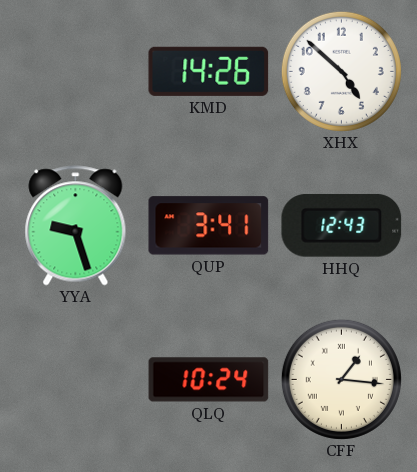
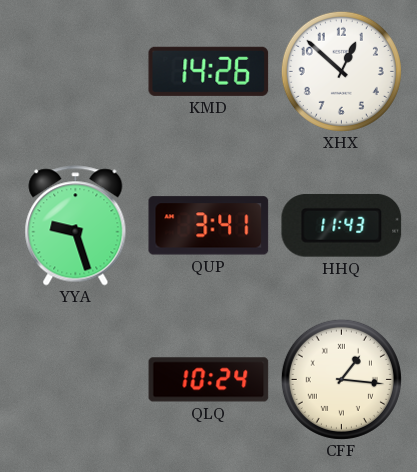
XHX: 4:52 -> 12:52
HHQ: 12:43 -> 11:43
